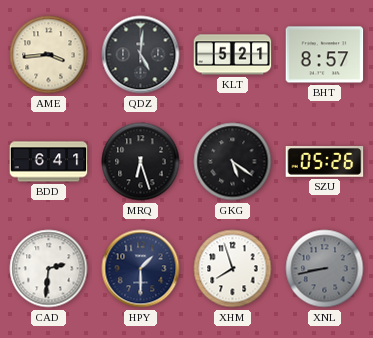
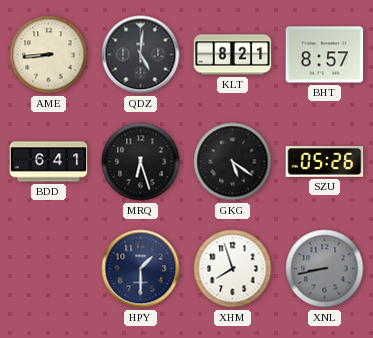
AME: 3:44 -> 8:44
KLT: 5:21 -> 8:21
CAD: 2:31 -> none
